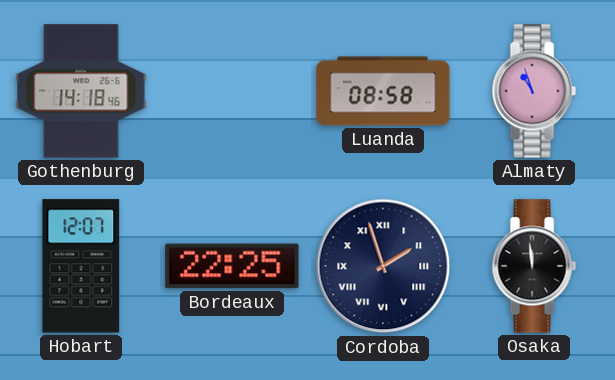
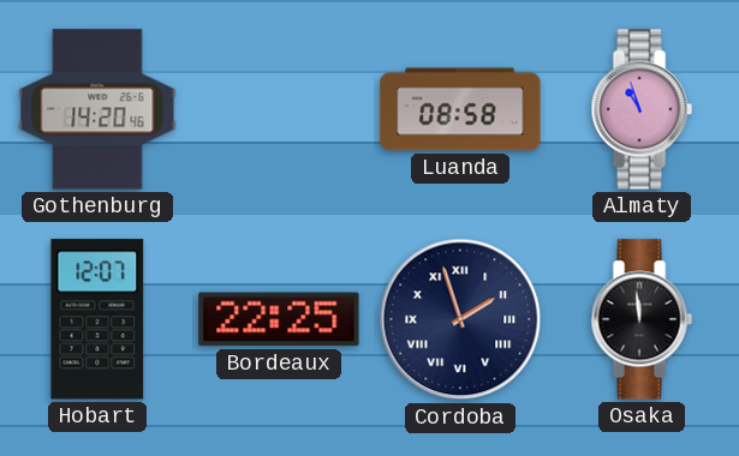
Gothenburg: 14:18 -> 14:20
